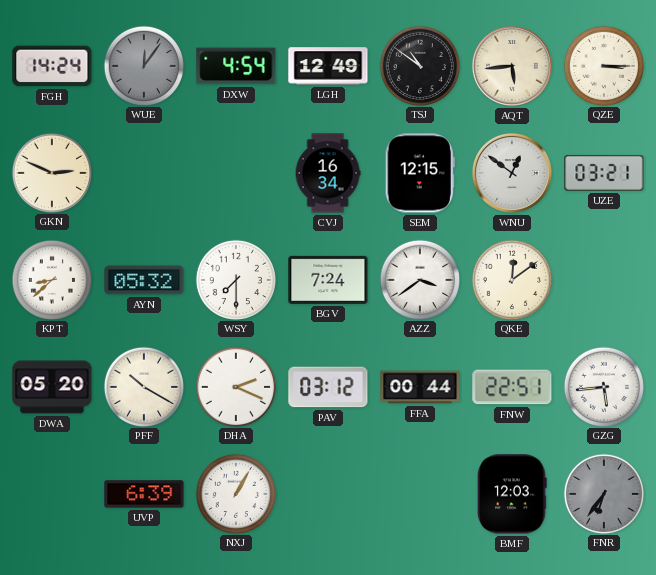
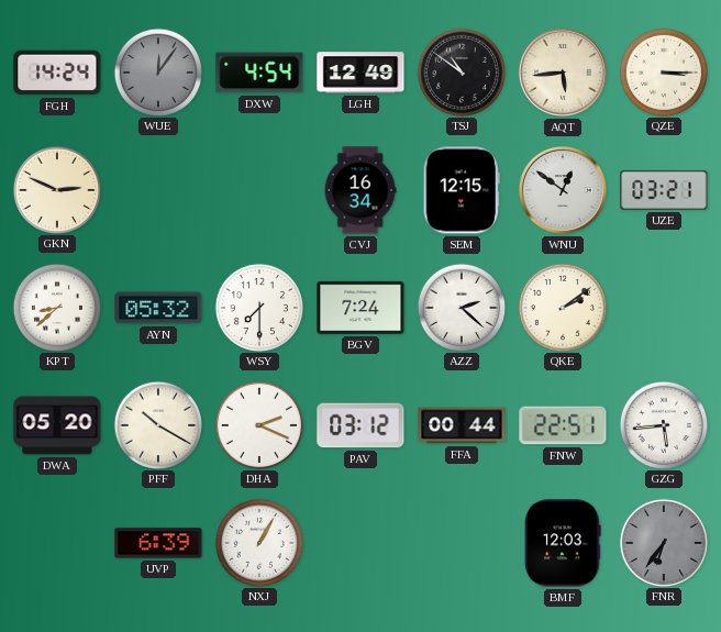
AZZ: 3:39 -> 2:22
QKE: 12:09 -> 2:09
